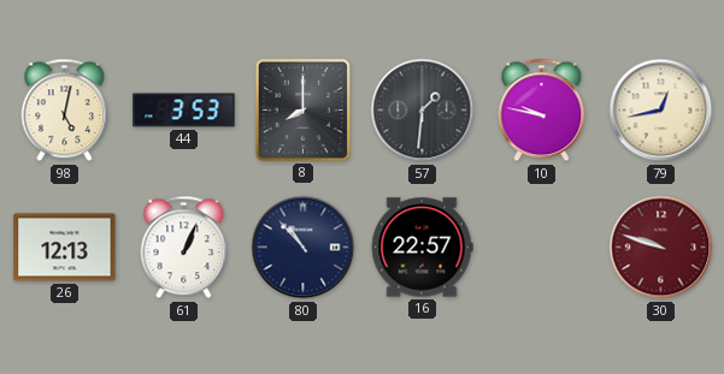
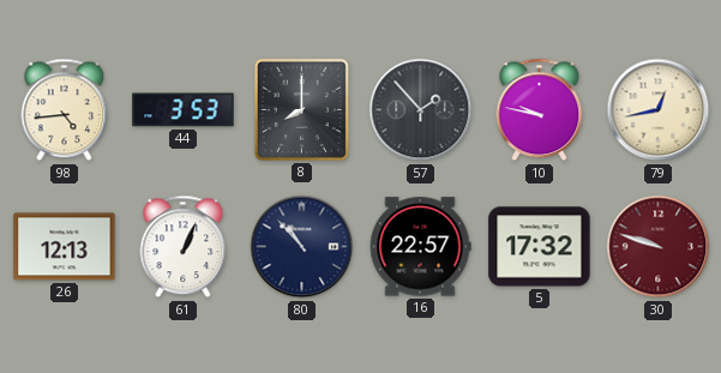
98: 5:02 -> 4:44
57: 1:31 -> 1:53
5: none -> 17:32
